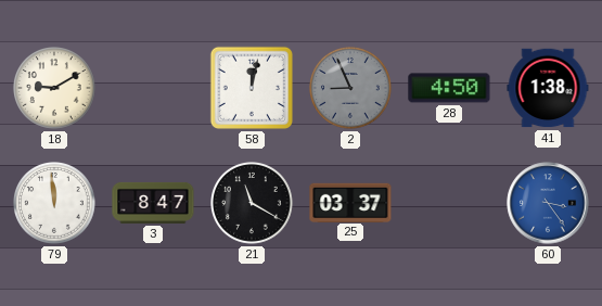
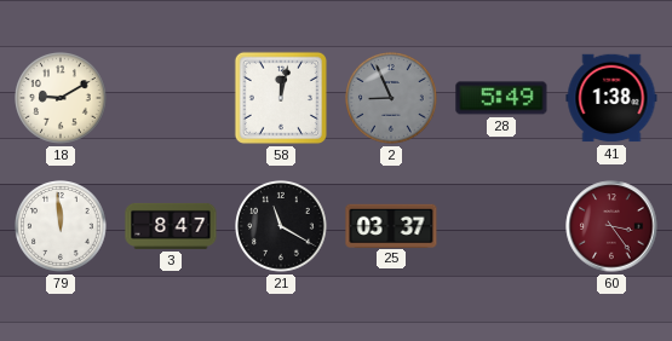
28: 4:50 -> 5:49
60 dial: blue -> burgundy
